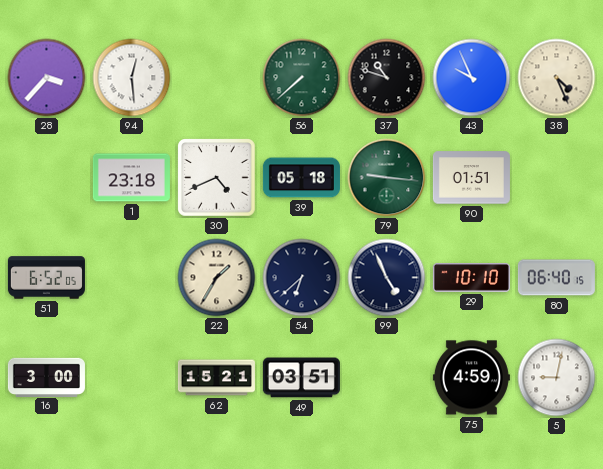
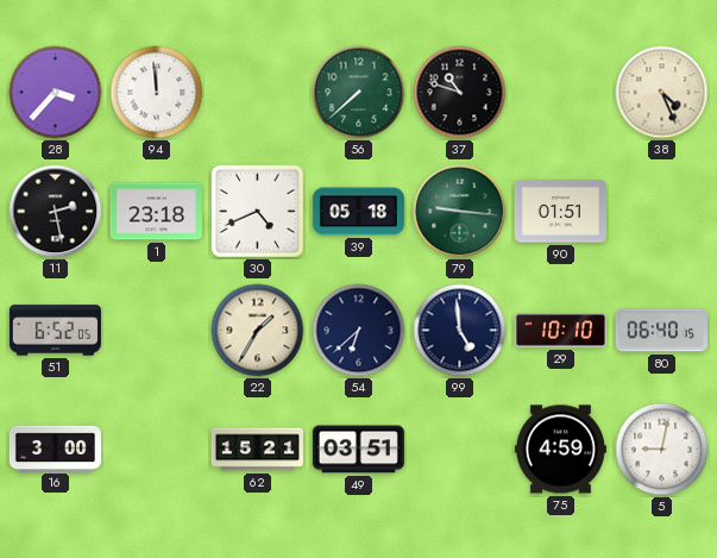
94: 12:29 -> 11:59
43: 9:56 -> none
11: none -> 2:28
99: 4:56 -> 4:59
